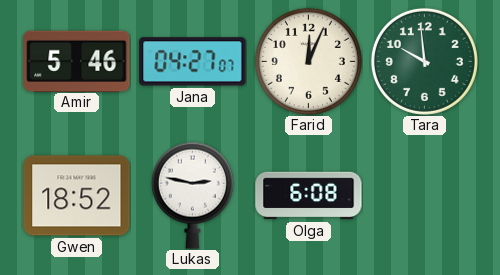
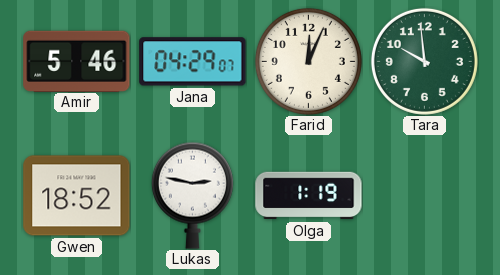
Jana: 04:27 -> 04:29
Olga: 6:08 -> 1:19
